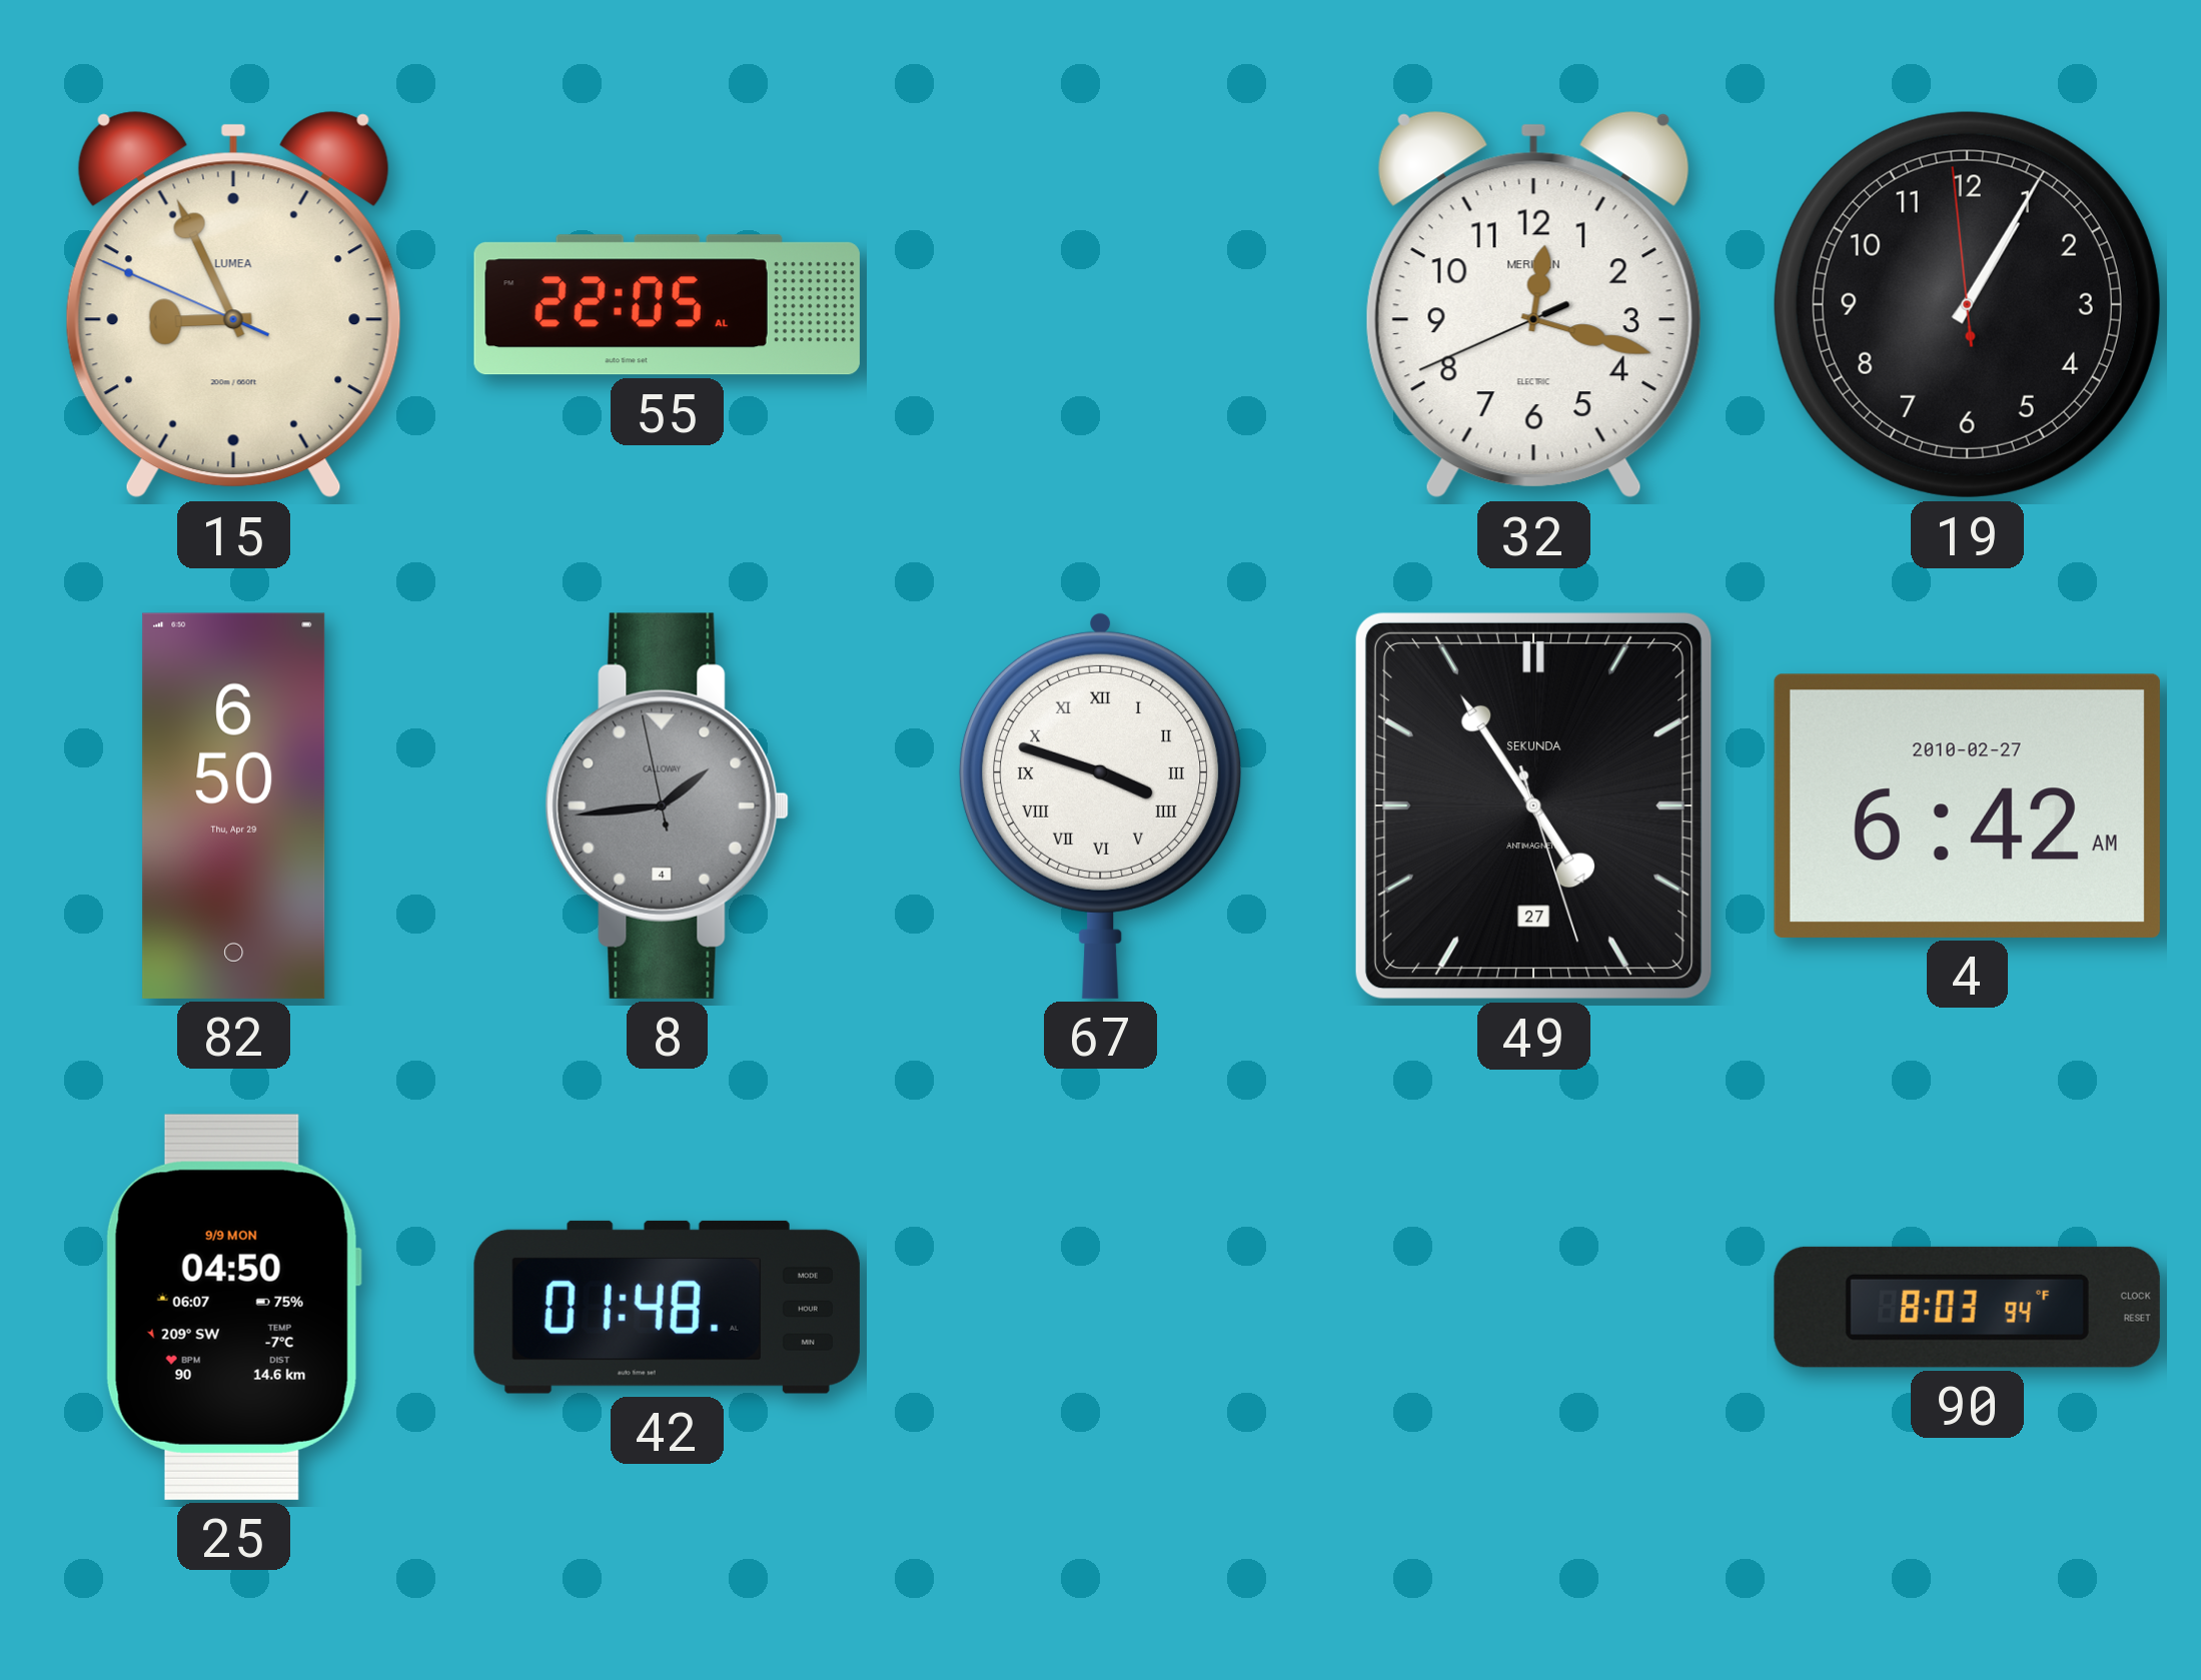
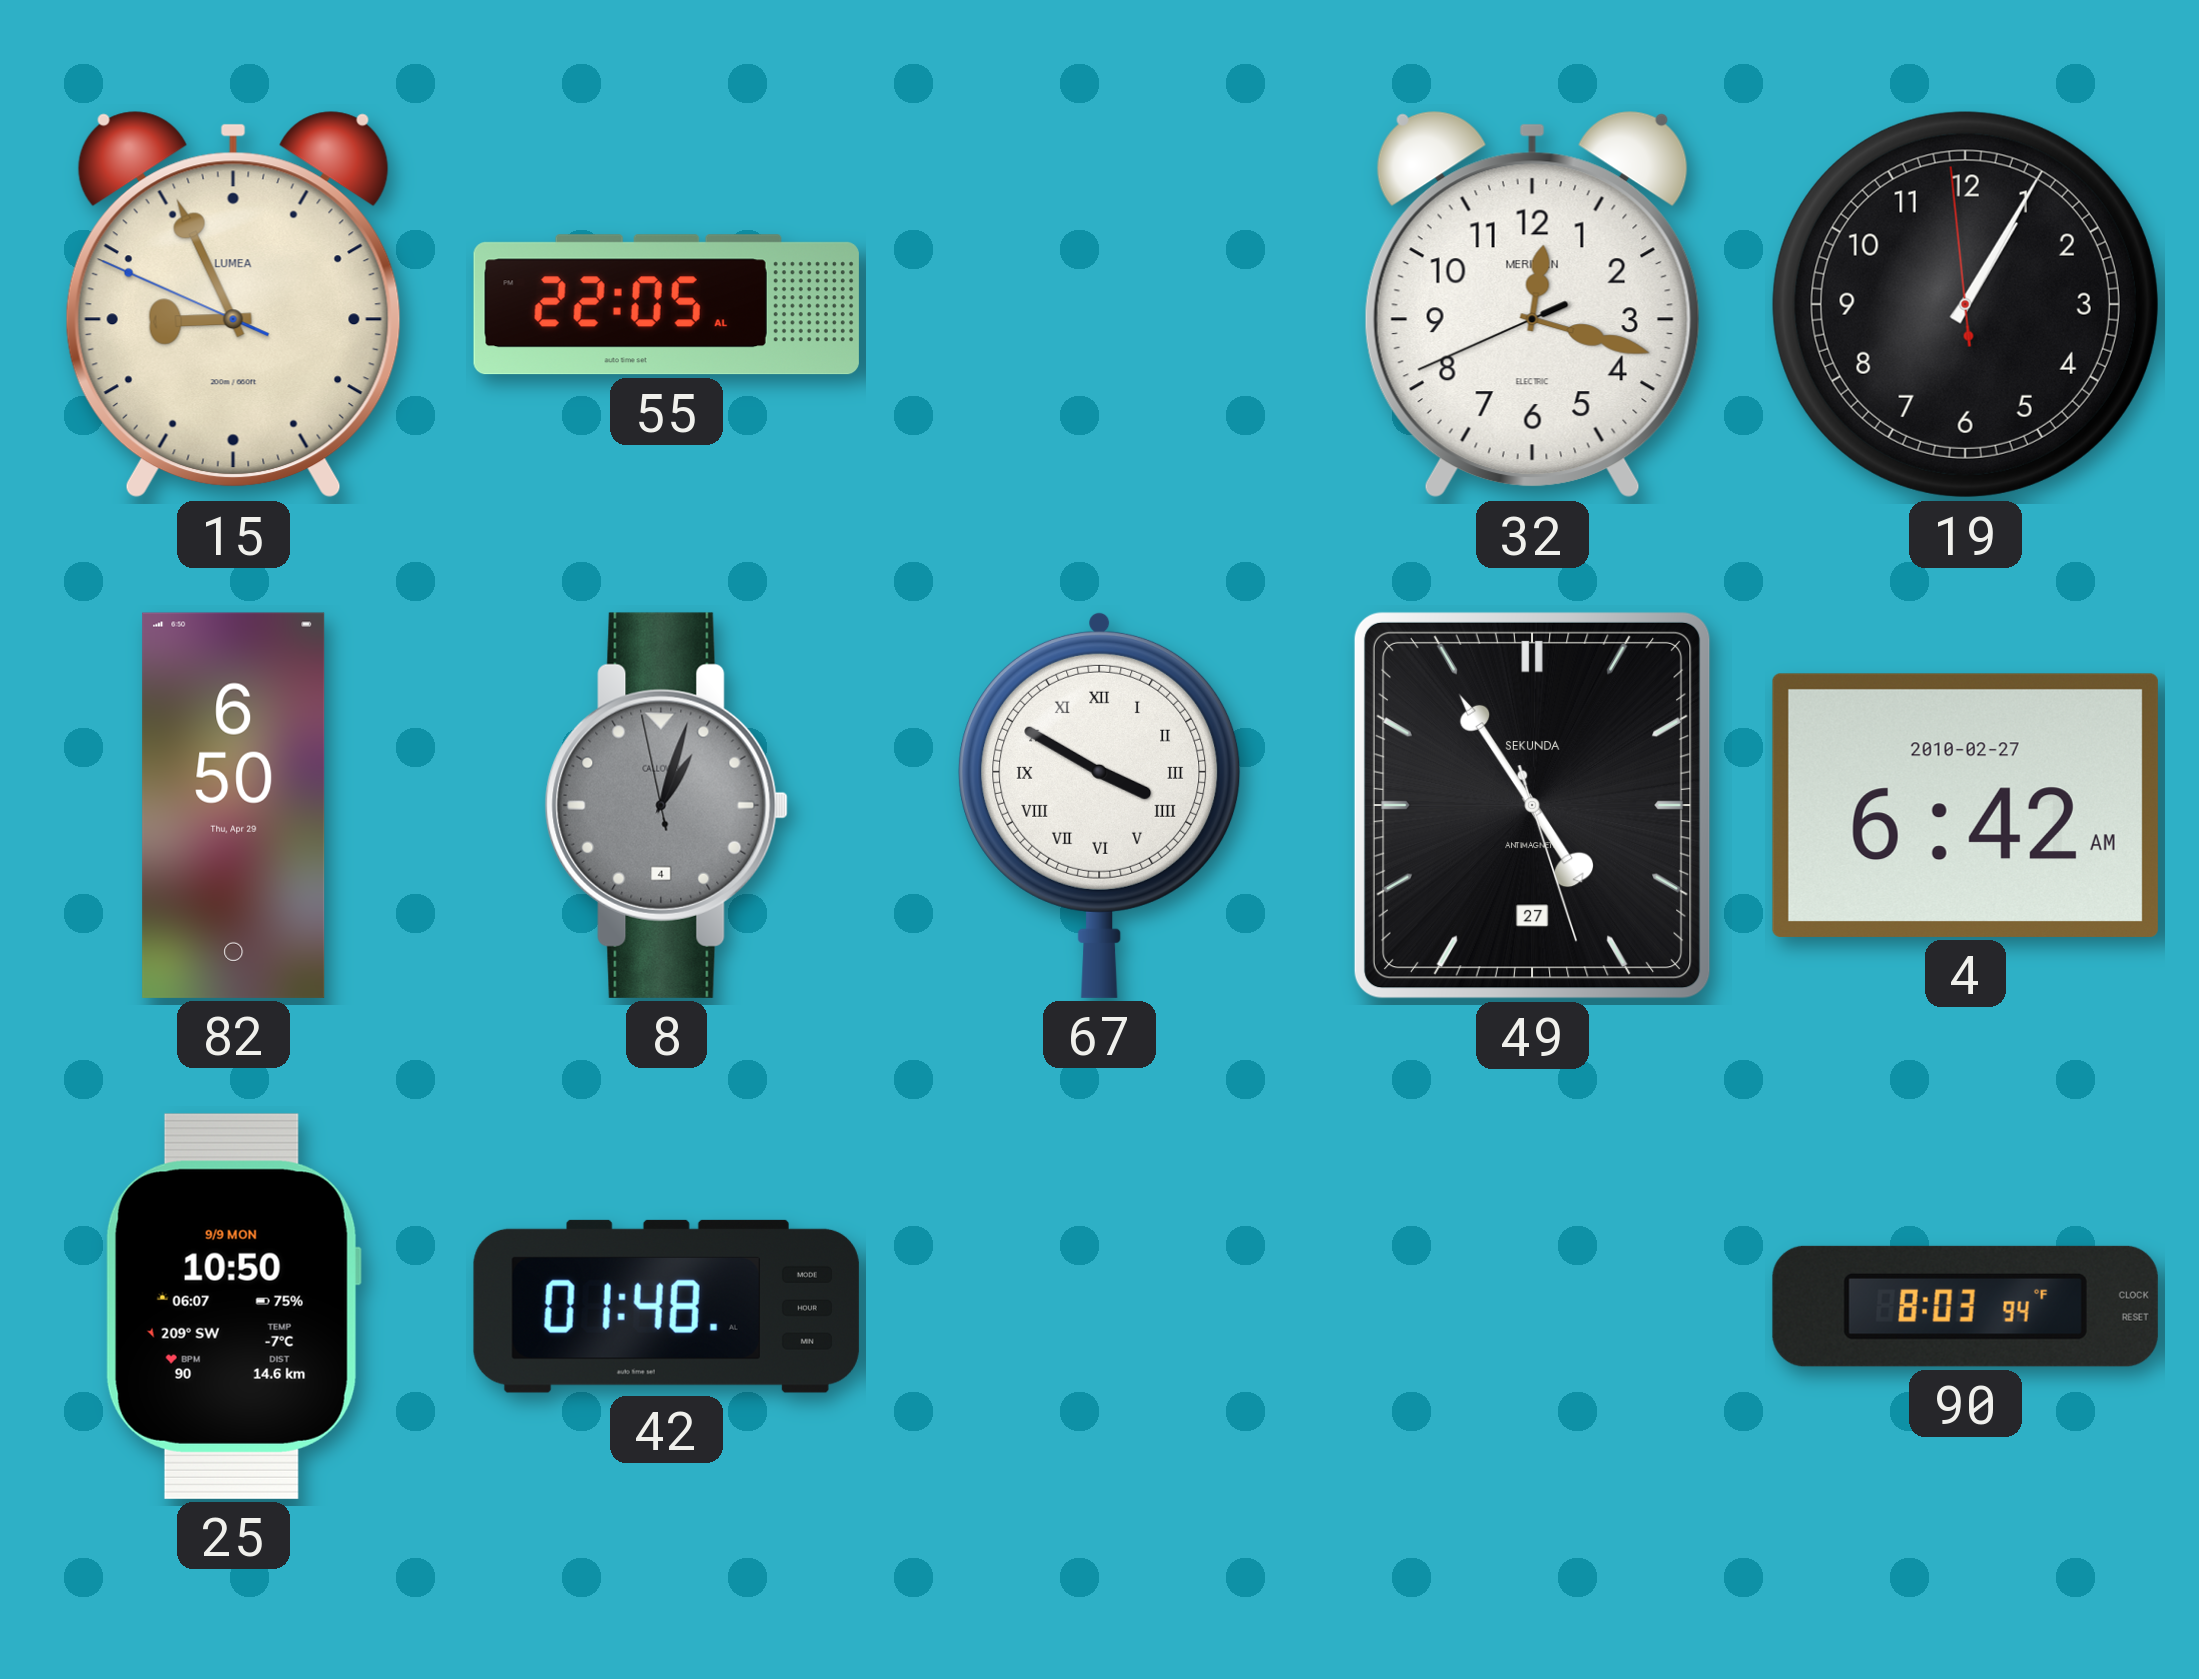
8: 1:43 -> 1:02
67: 3:48 -> 3:50
25: 04:50 -> 10:50
